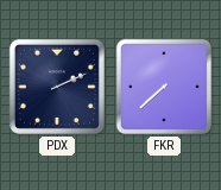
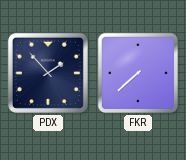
PDX: 2:11 -> 1:53
